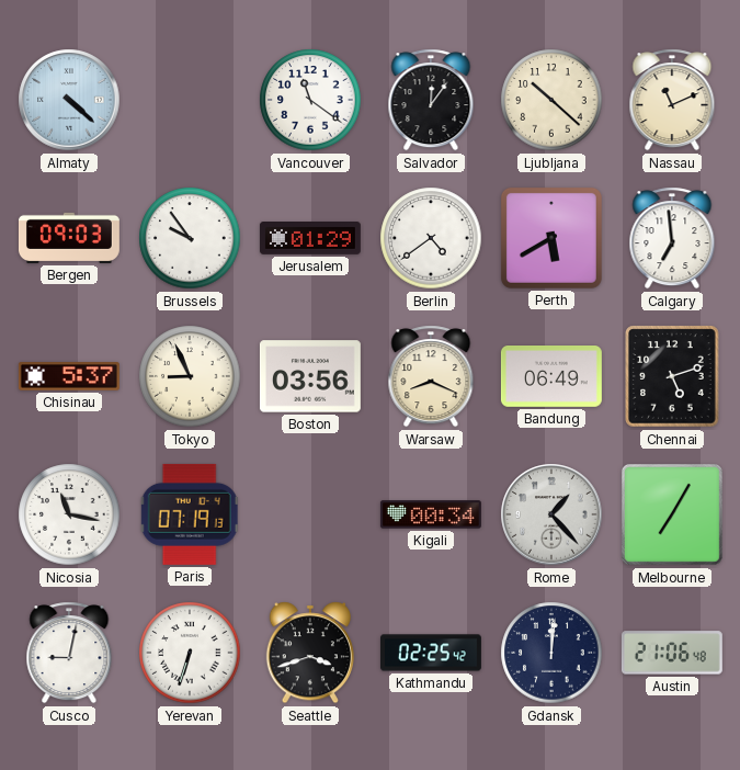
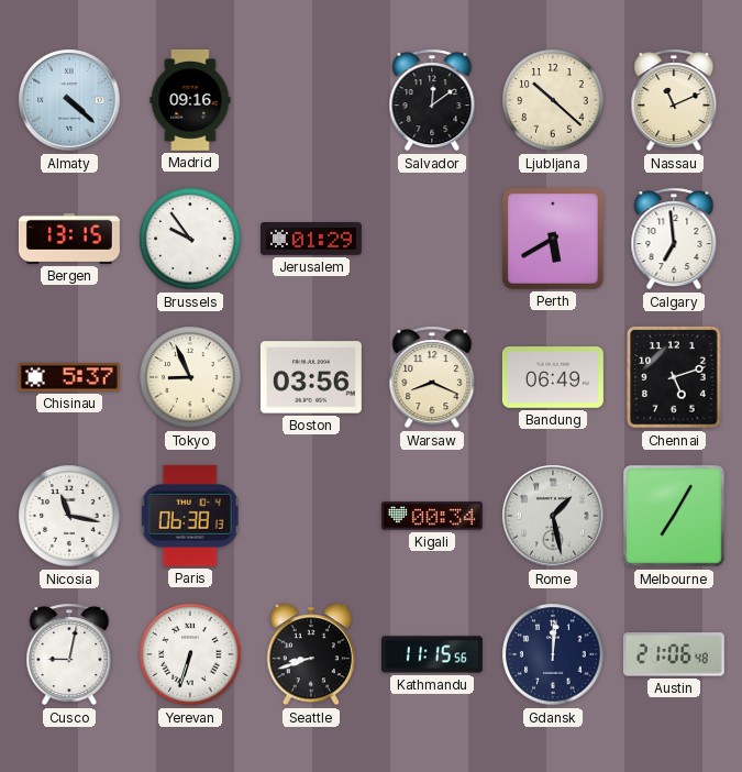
Madrid: none -> 09:16
Vancouver: 11:21 -> none
Salvador: 12:06 -> 12:09
Bergen: 09:03 -> 13:15
Berlin: 4:39 -> none
Paris: 07:19 -> 06:38
Rome: 1:23 -> 1:28
Seattle: 3:42 -> 8:42
Kathmandu: 02:25 -> 11:15
